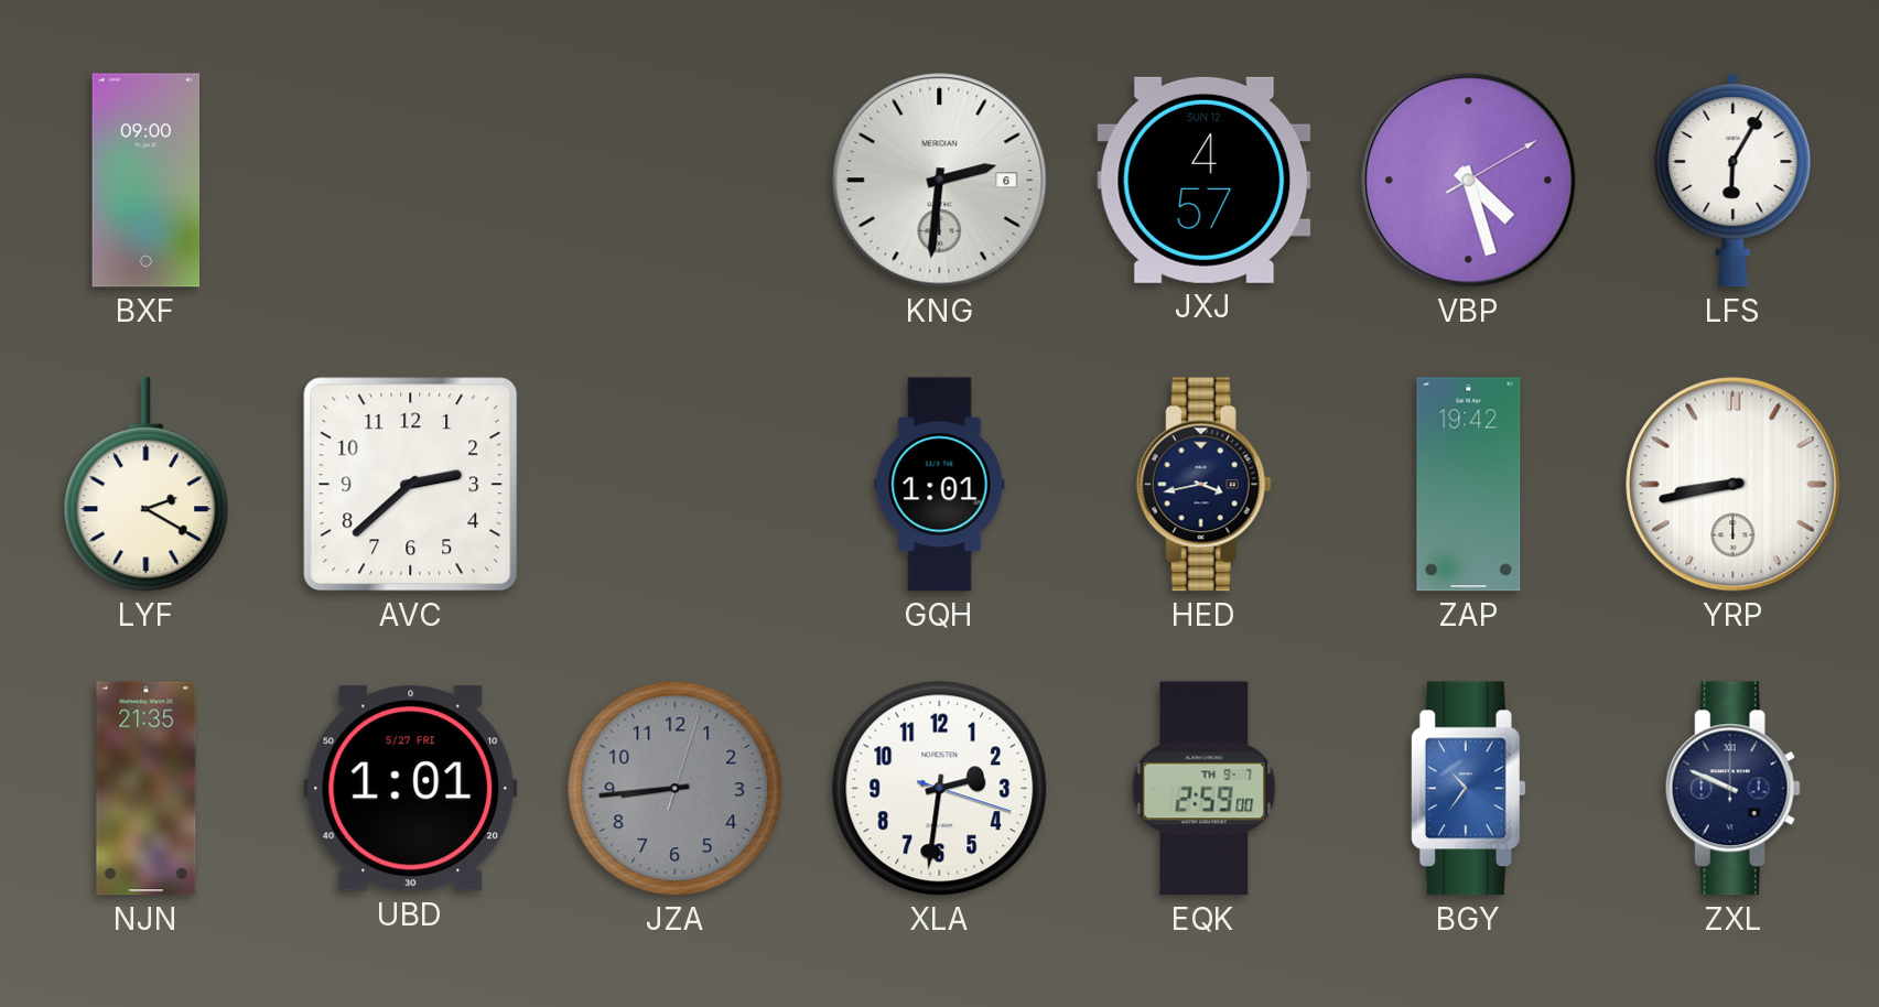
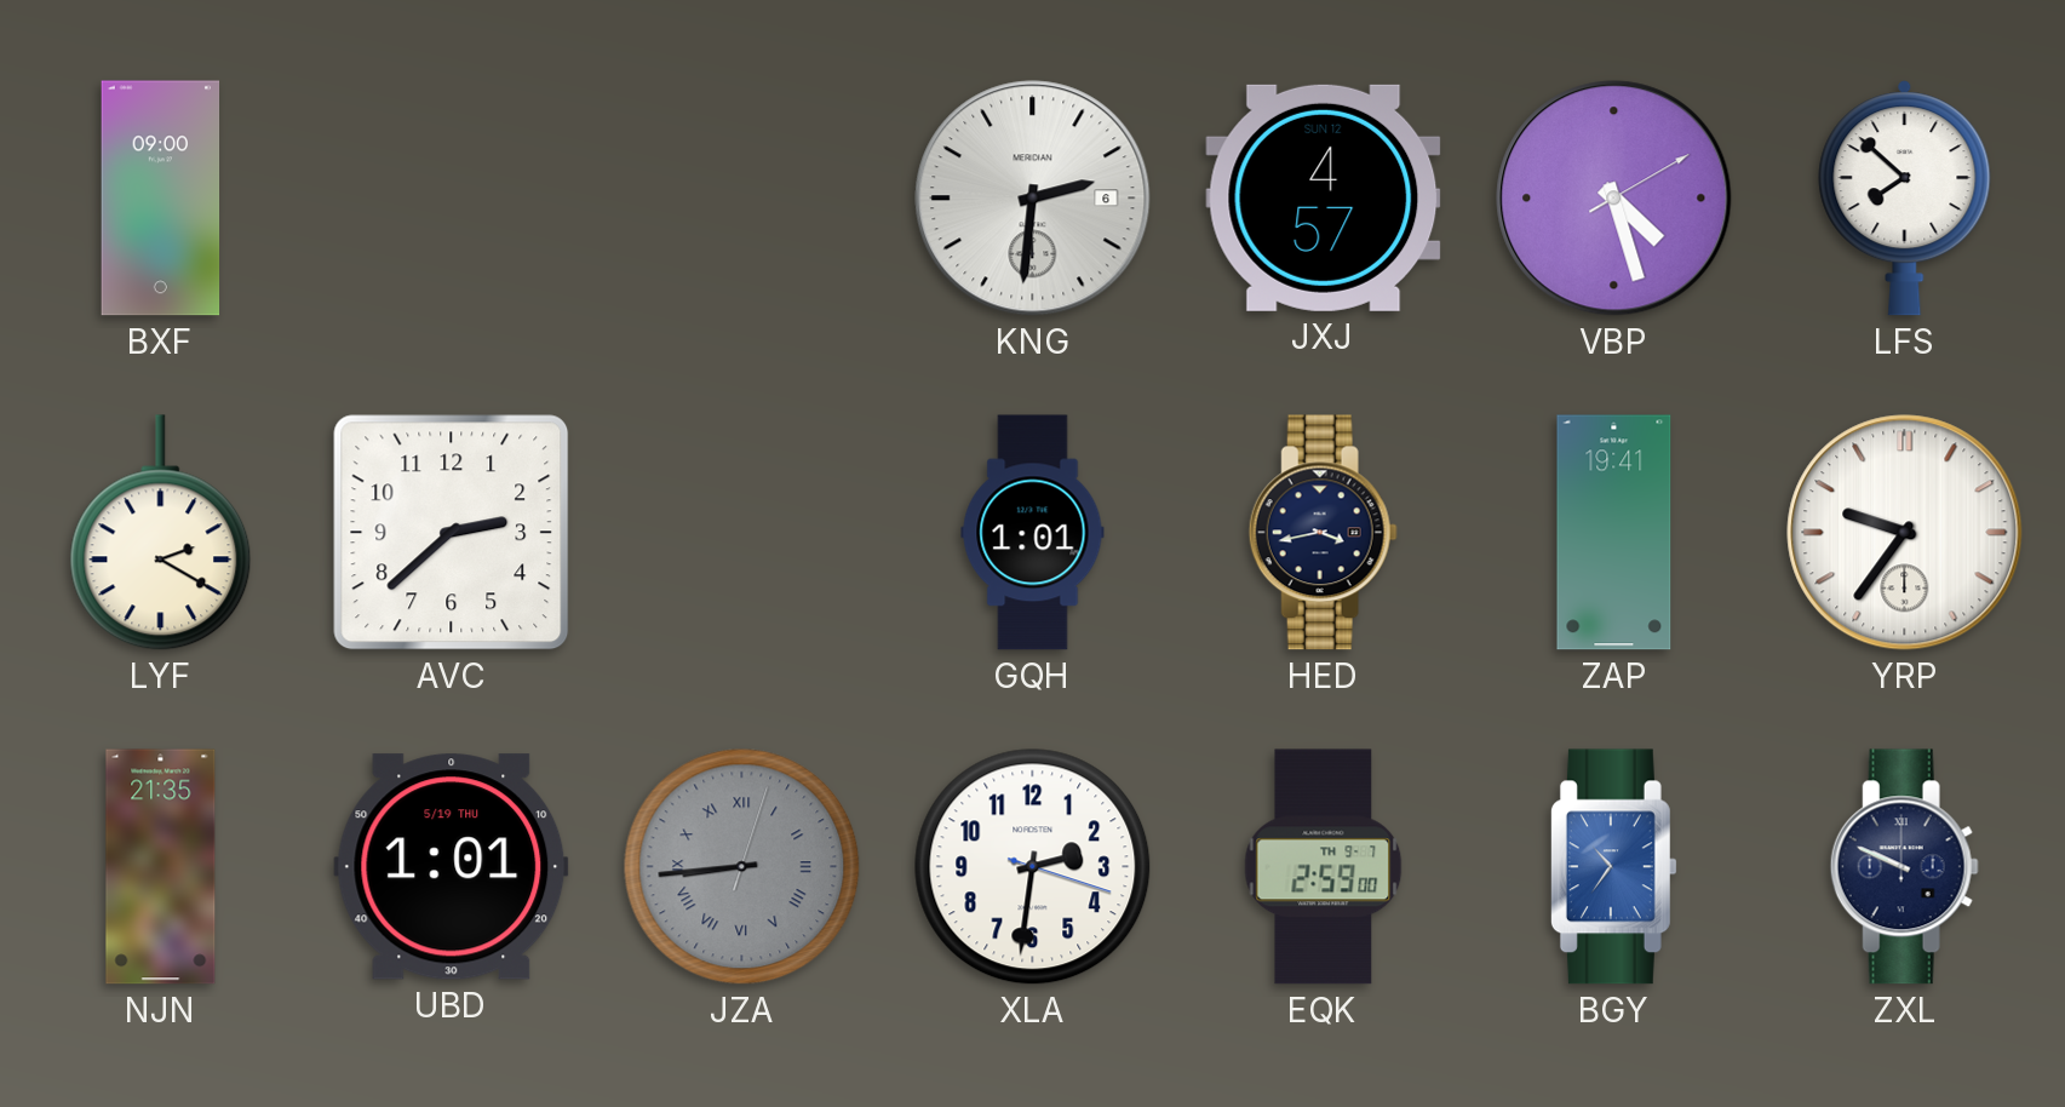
LFS: 6:05 -> 7:52
ZAP: 19:42 -> 19:41
YRP: 8:43 -> 9:36
UBD date: 5/27 FRI -> 5/19 THU
JZA numerals: Arabic -> Roman
